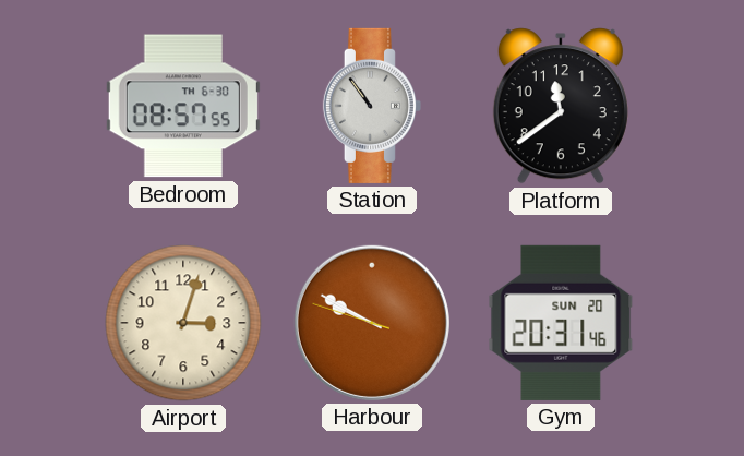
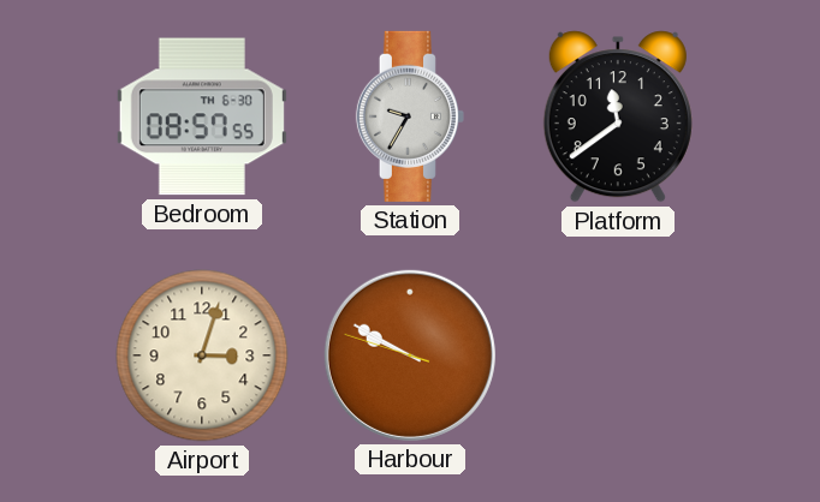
Station: 10:54 -> 9:35
Gym: 20:31 -> none
